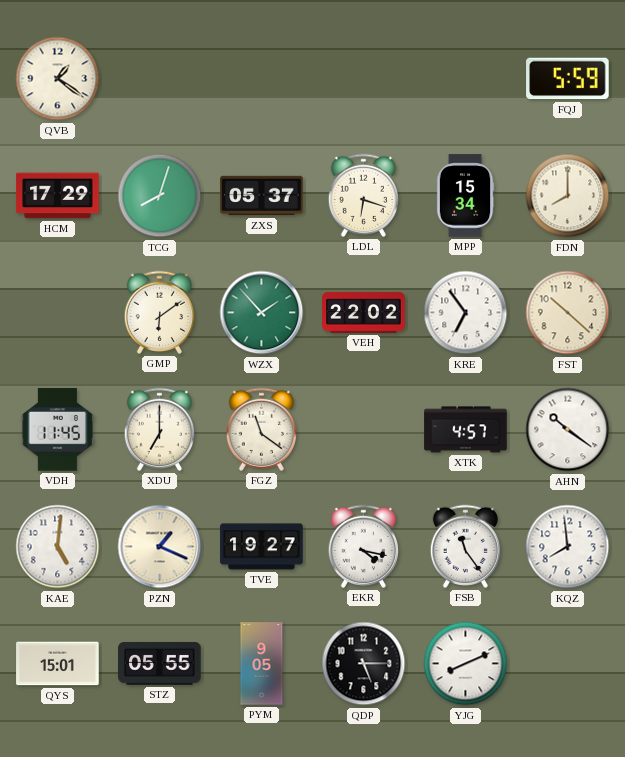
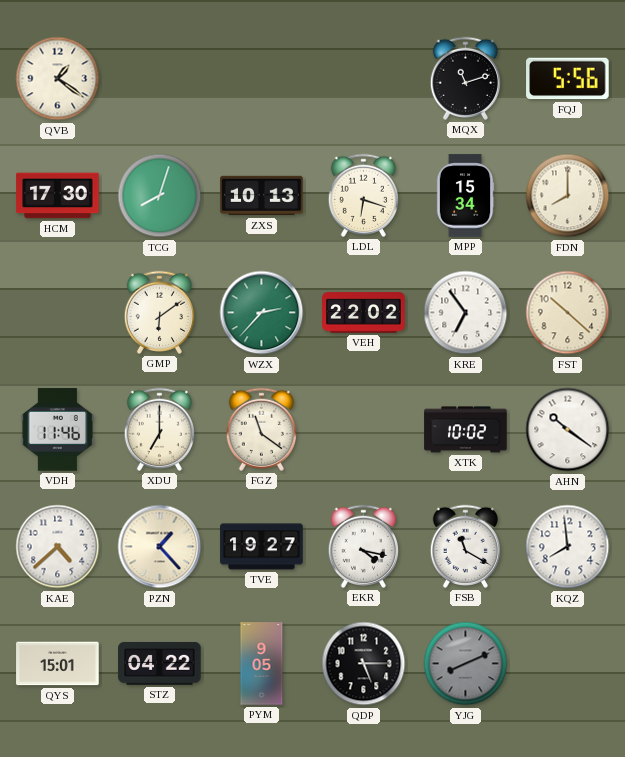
MQX: none -> 11:12
FQJ: 5:59 -> 5:56
HCM: 17:29 -> 17:30
ZXS: 05:37 -> 10:13
WZX: 1:53 -> 2:37
VDH: 11:45 -> 11:46
XTK: 4:57 -> 10:02
KAE: 5:01 -> 4:38
PZN: 1:19 -> 1:23
FSB: 11:24 -> 11:20
STZ: 05:55 -> 04:22
YJG dial: white -> grey
